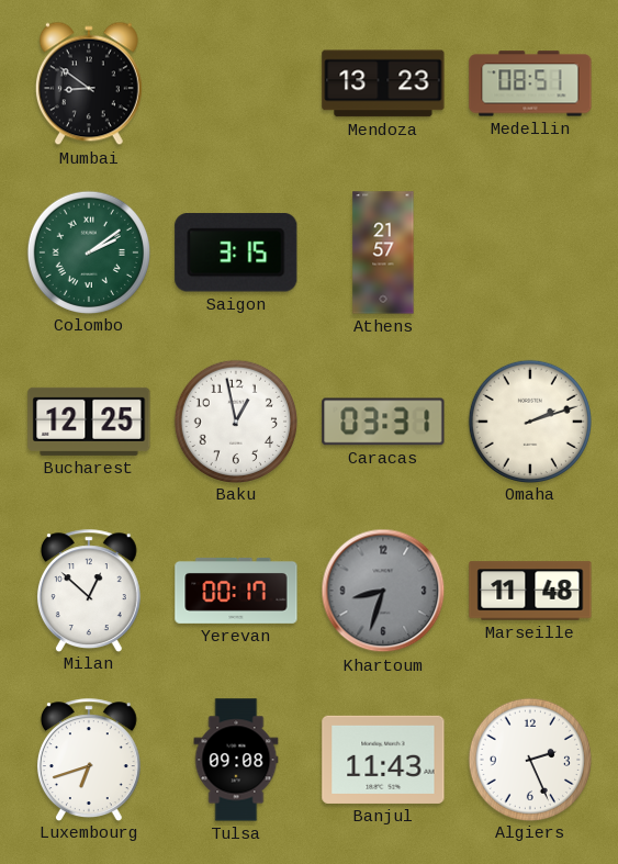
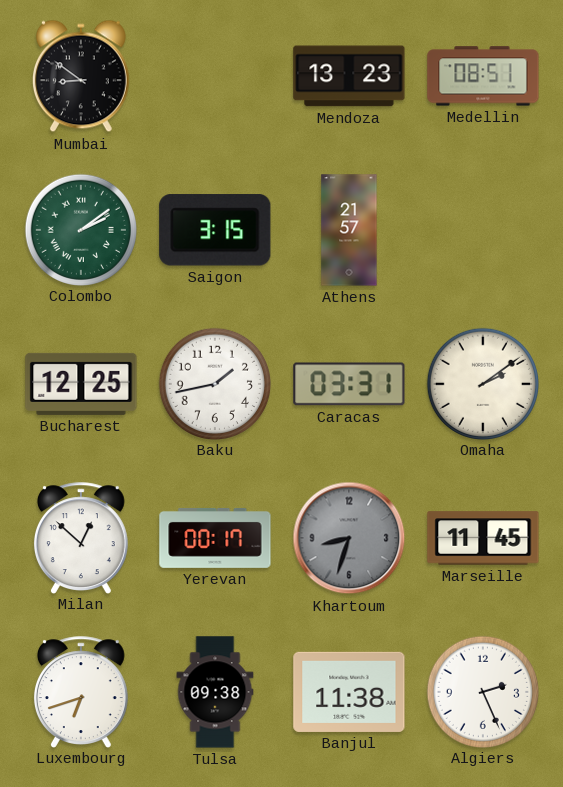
Baku: 12:58 -> 1:43
Omaha: 2:12 -> 2:09
Marseille: 11:48 -> 11:45
Tulsa: 09:08 -> 09:38
Banjul: 11:43 -> 11:38
